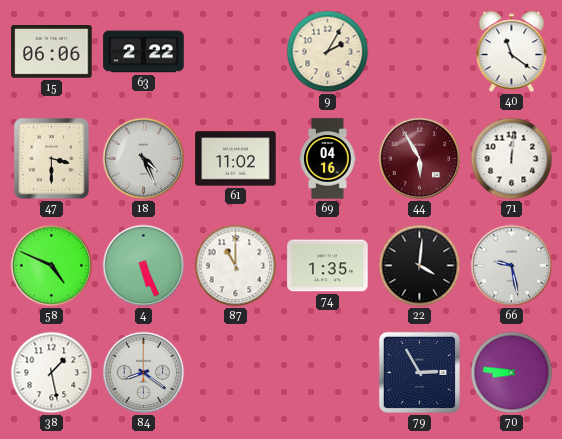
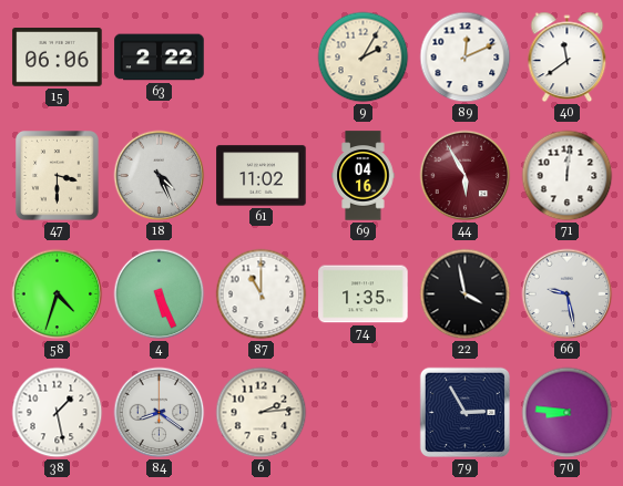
89: none -> 12:11
40: 11:21 -> 11:39
58: 4:49 -> 4:33
22: 4:01 -> 3:58
6: none -> 2:14
